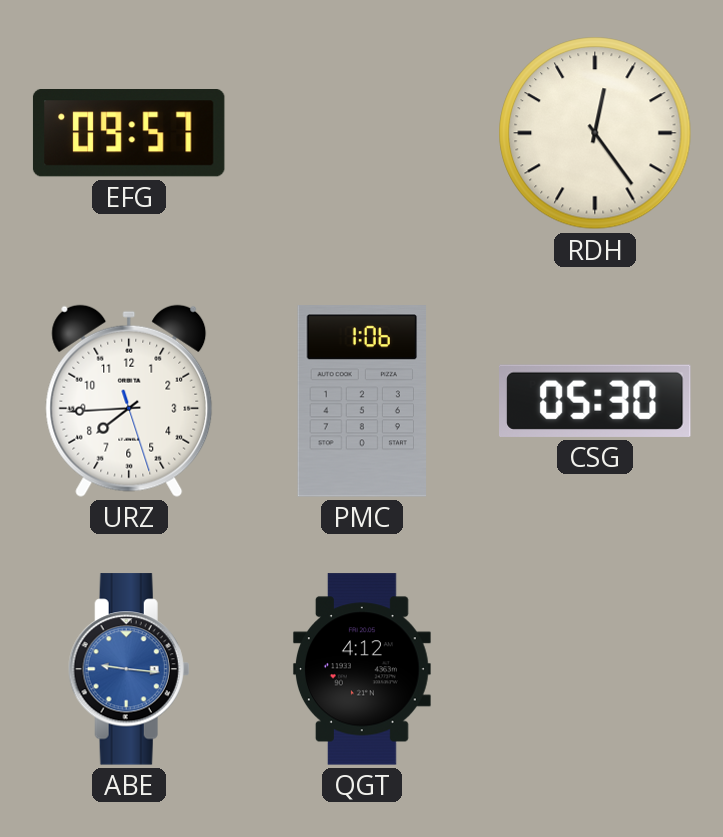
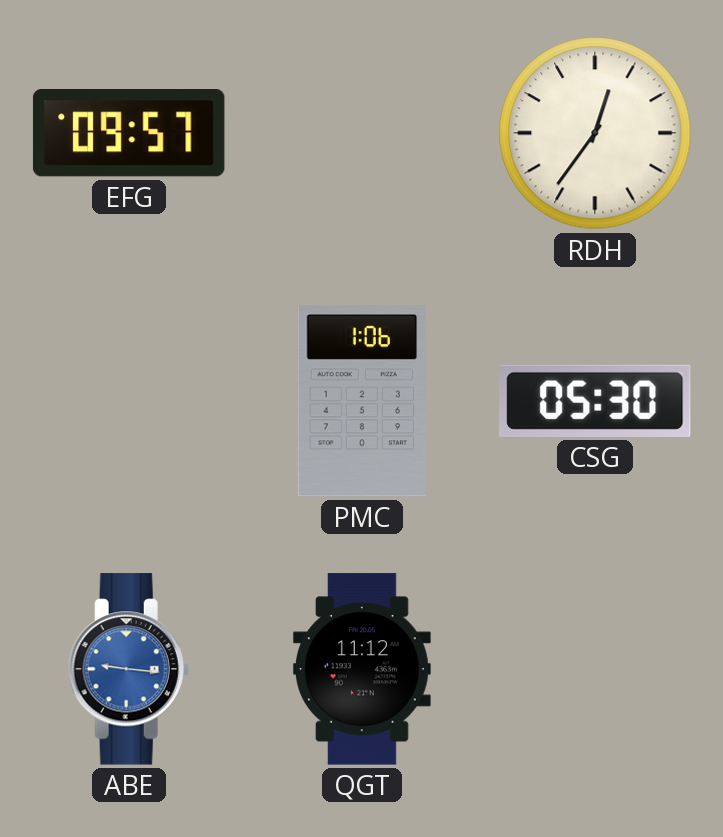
RDH: 12:24 -> 12:36
URZ: 7:44 -> none
QGT: 4:12 -> 11:12
